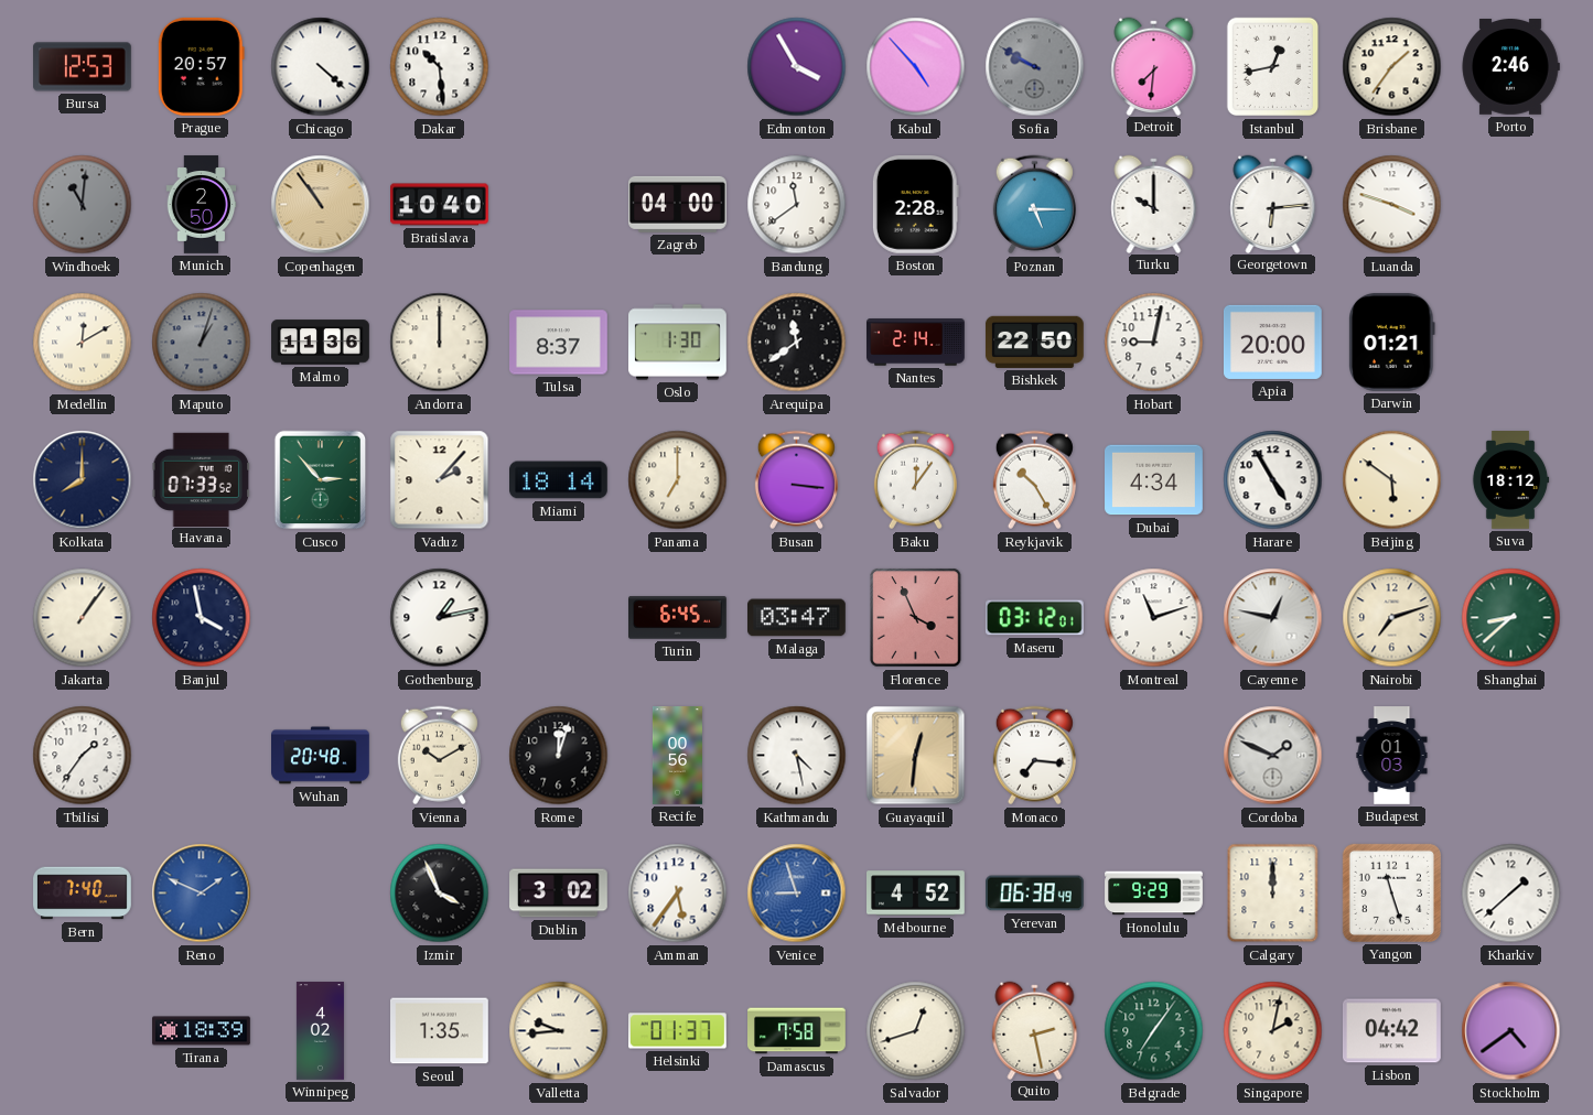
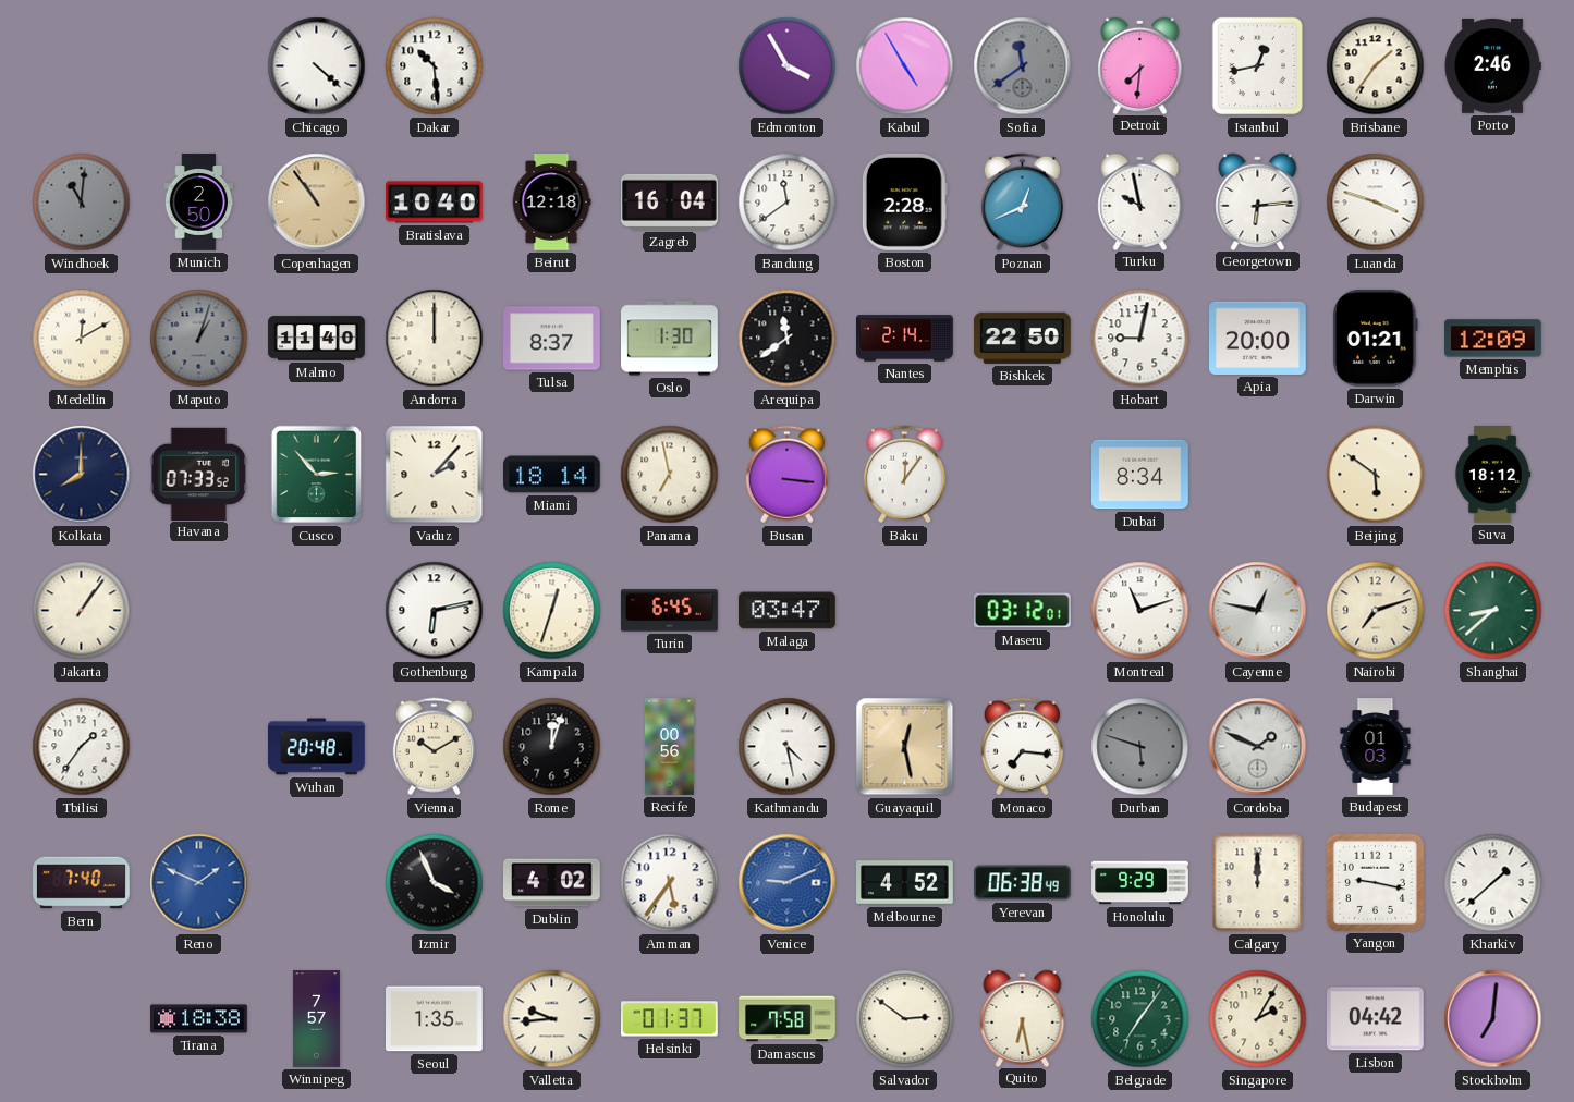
Bursa: 12:53 -> none
Prague: 20:57 -> none
Kabul: 4:53 -> 4:55
Sofia: 9:50 -> 11:39
Beirut: none -> 12:18
Zagreb: 04:00 -> 16:04
Poznan: 5:15 -> 12:41
Turku: 10:00 -> 9:58
Malmo: 11:36 -> 11:40
Memphis: none -> 12:09
Panama: 7:00 -> 6:58
Reykjavik: 10:25 -> none
Dubai: 4:34 -> 8:34
Harare: 4:55 -> none
Banjul: 3:58 -> none
Gothenburg: 1:13 -> 6:13
Kampala: none -> 12:33
Florence: 3:56 -> none
Guayaquil: 12:31 -> 12:28
Durban: none -> 5:48
Dublin: 3:02 -> 4:02
Venice: 8:57 -> 9:11
Yangon: 11:27 -> 9:17
Tirana: 18:39 -> 18:38
Winnipeg: 4:02 -> 7:57
Salvador: 12:42 -> 2:51
Quito: 2:28 -> 6:28
Singapore: 2:02 -> 2:05
Stockholm: 4:39 -> 7:01
